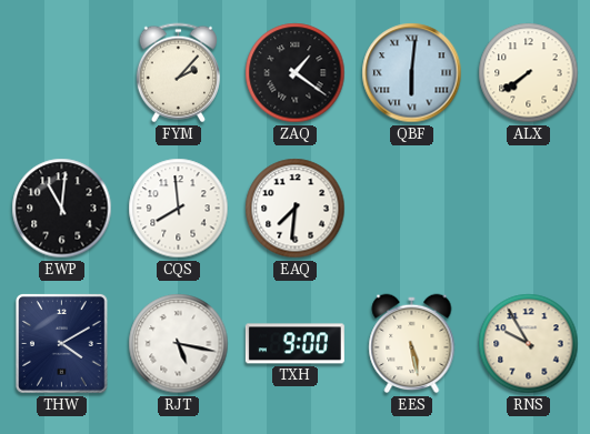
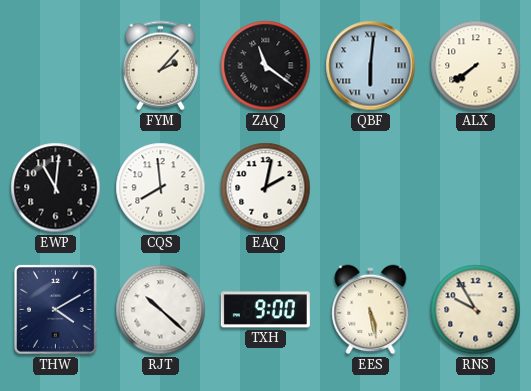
ZAQ: 1:21 -> 11:21
EAQ: 7:31 -> 2:02
RJT: 5:17 -> 10:22
